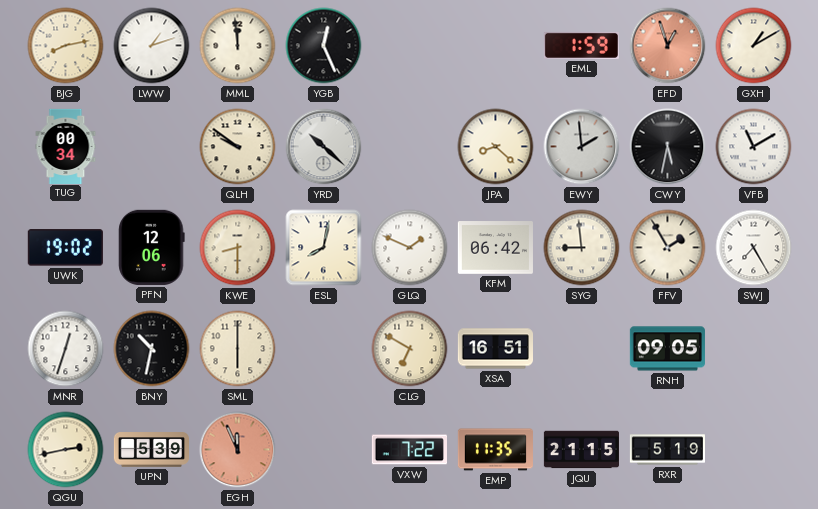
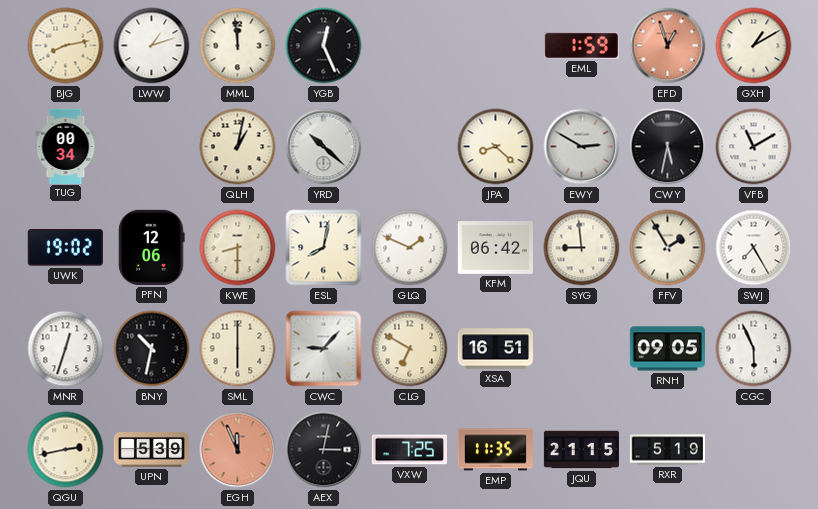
QLH: 9:51 -> 1:02
EWY: 1:59 -> 2:50
CWC: none -> 9:07
CGC: none -> 5:56
AEX: none -> 3:02
VXW: 7:22 -> 7:25
